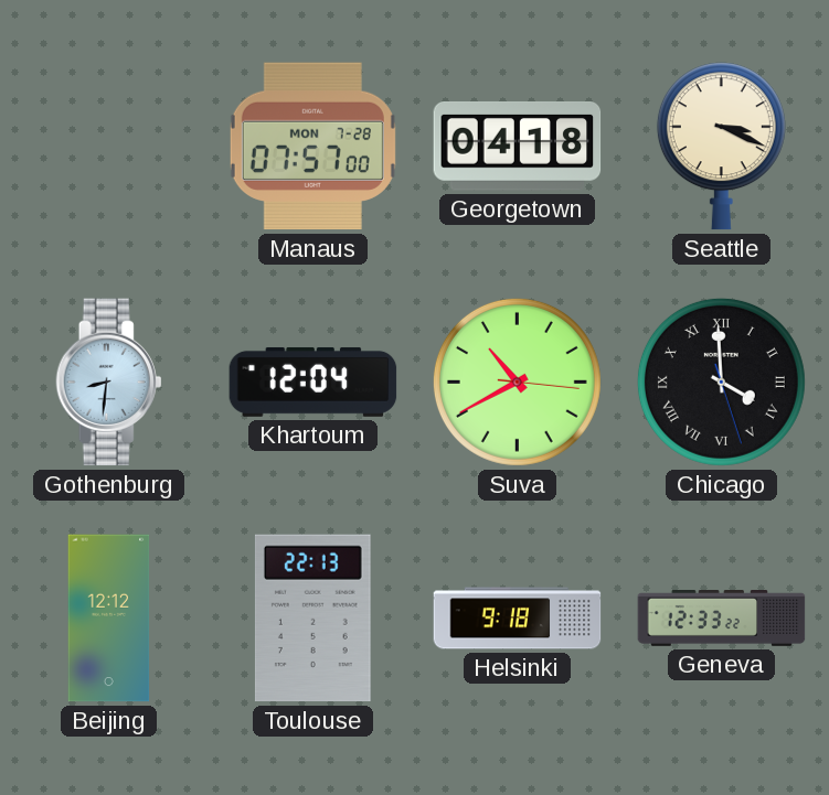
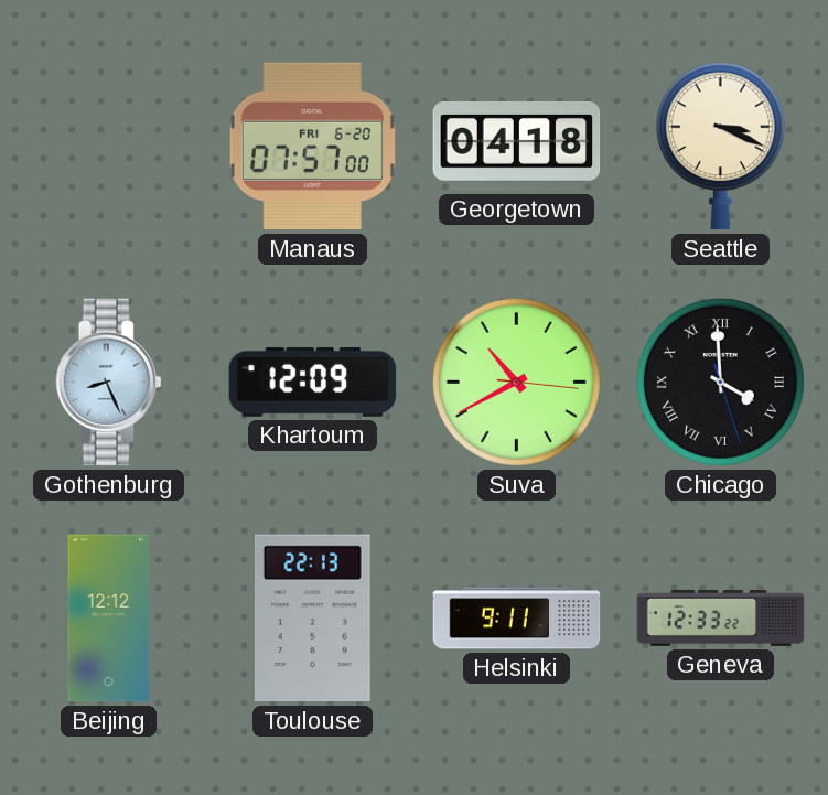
Manaus date: MON 7-28 -> FRI 6-20
Gothenburg: 8:31 -> 8:26
Khartoum: 12:04 -> 12:09
Helsinki: 9:18 -> 9:11
